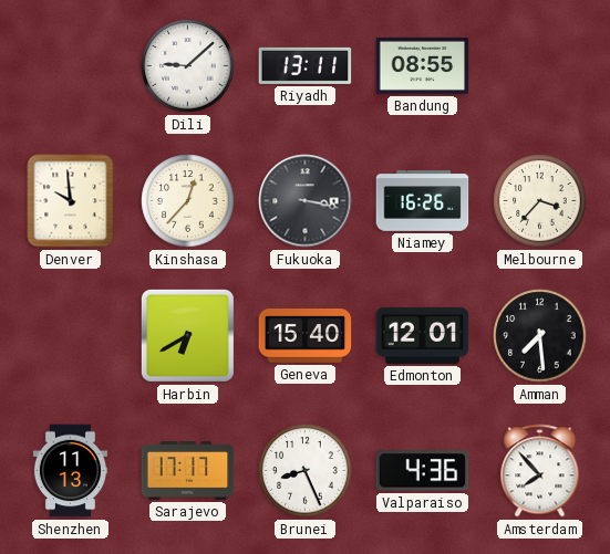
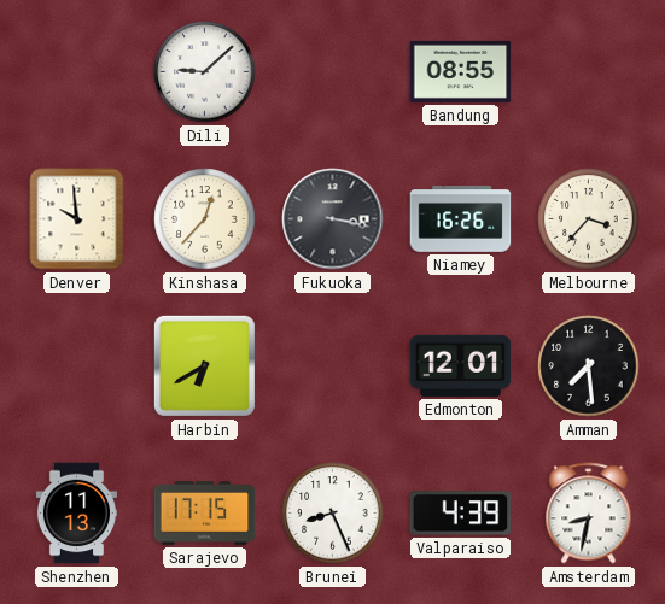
Riyadh: 13:11 -> none
Geneva: 15:40 -> none
Sarajevo: 17:17 -> 17:15
Valparaiso: 4:36 -> 4:39
Amsterdam: 7:53 -> 8:32
